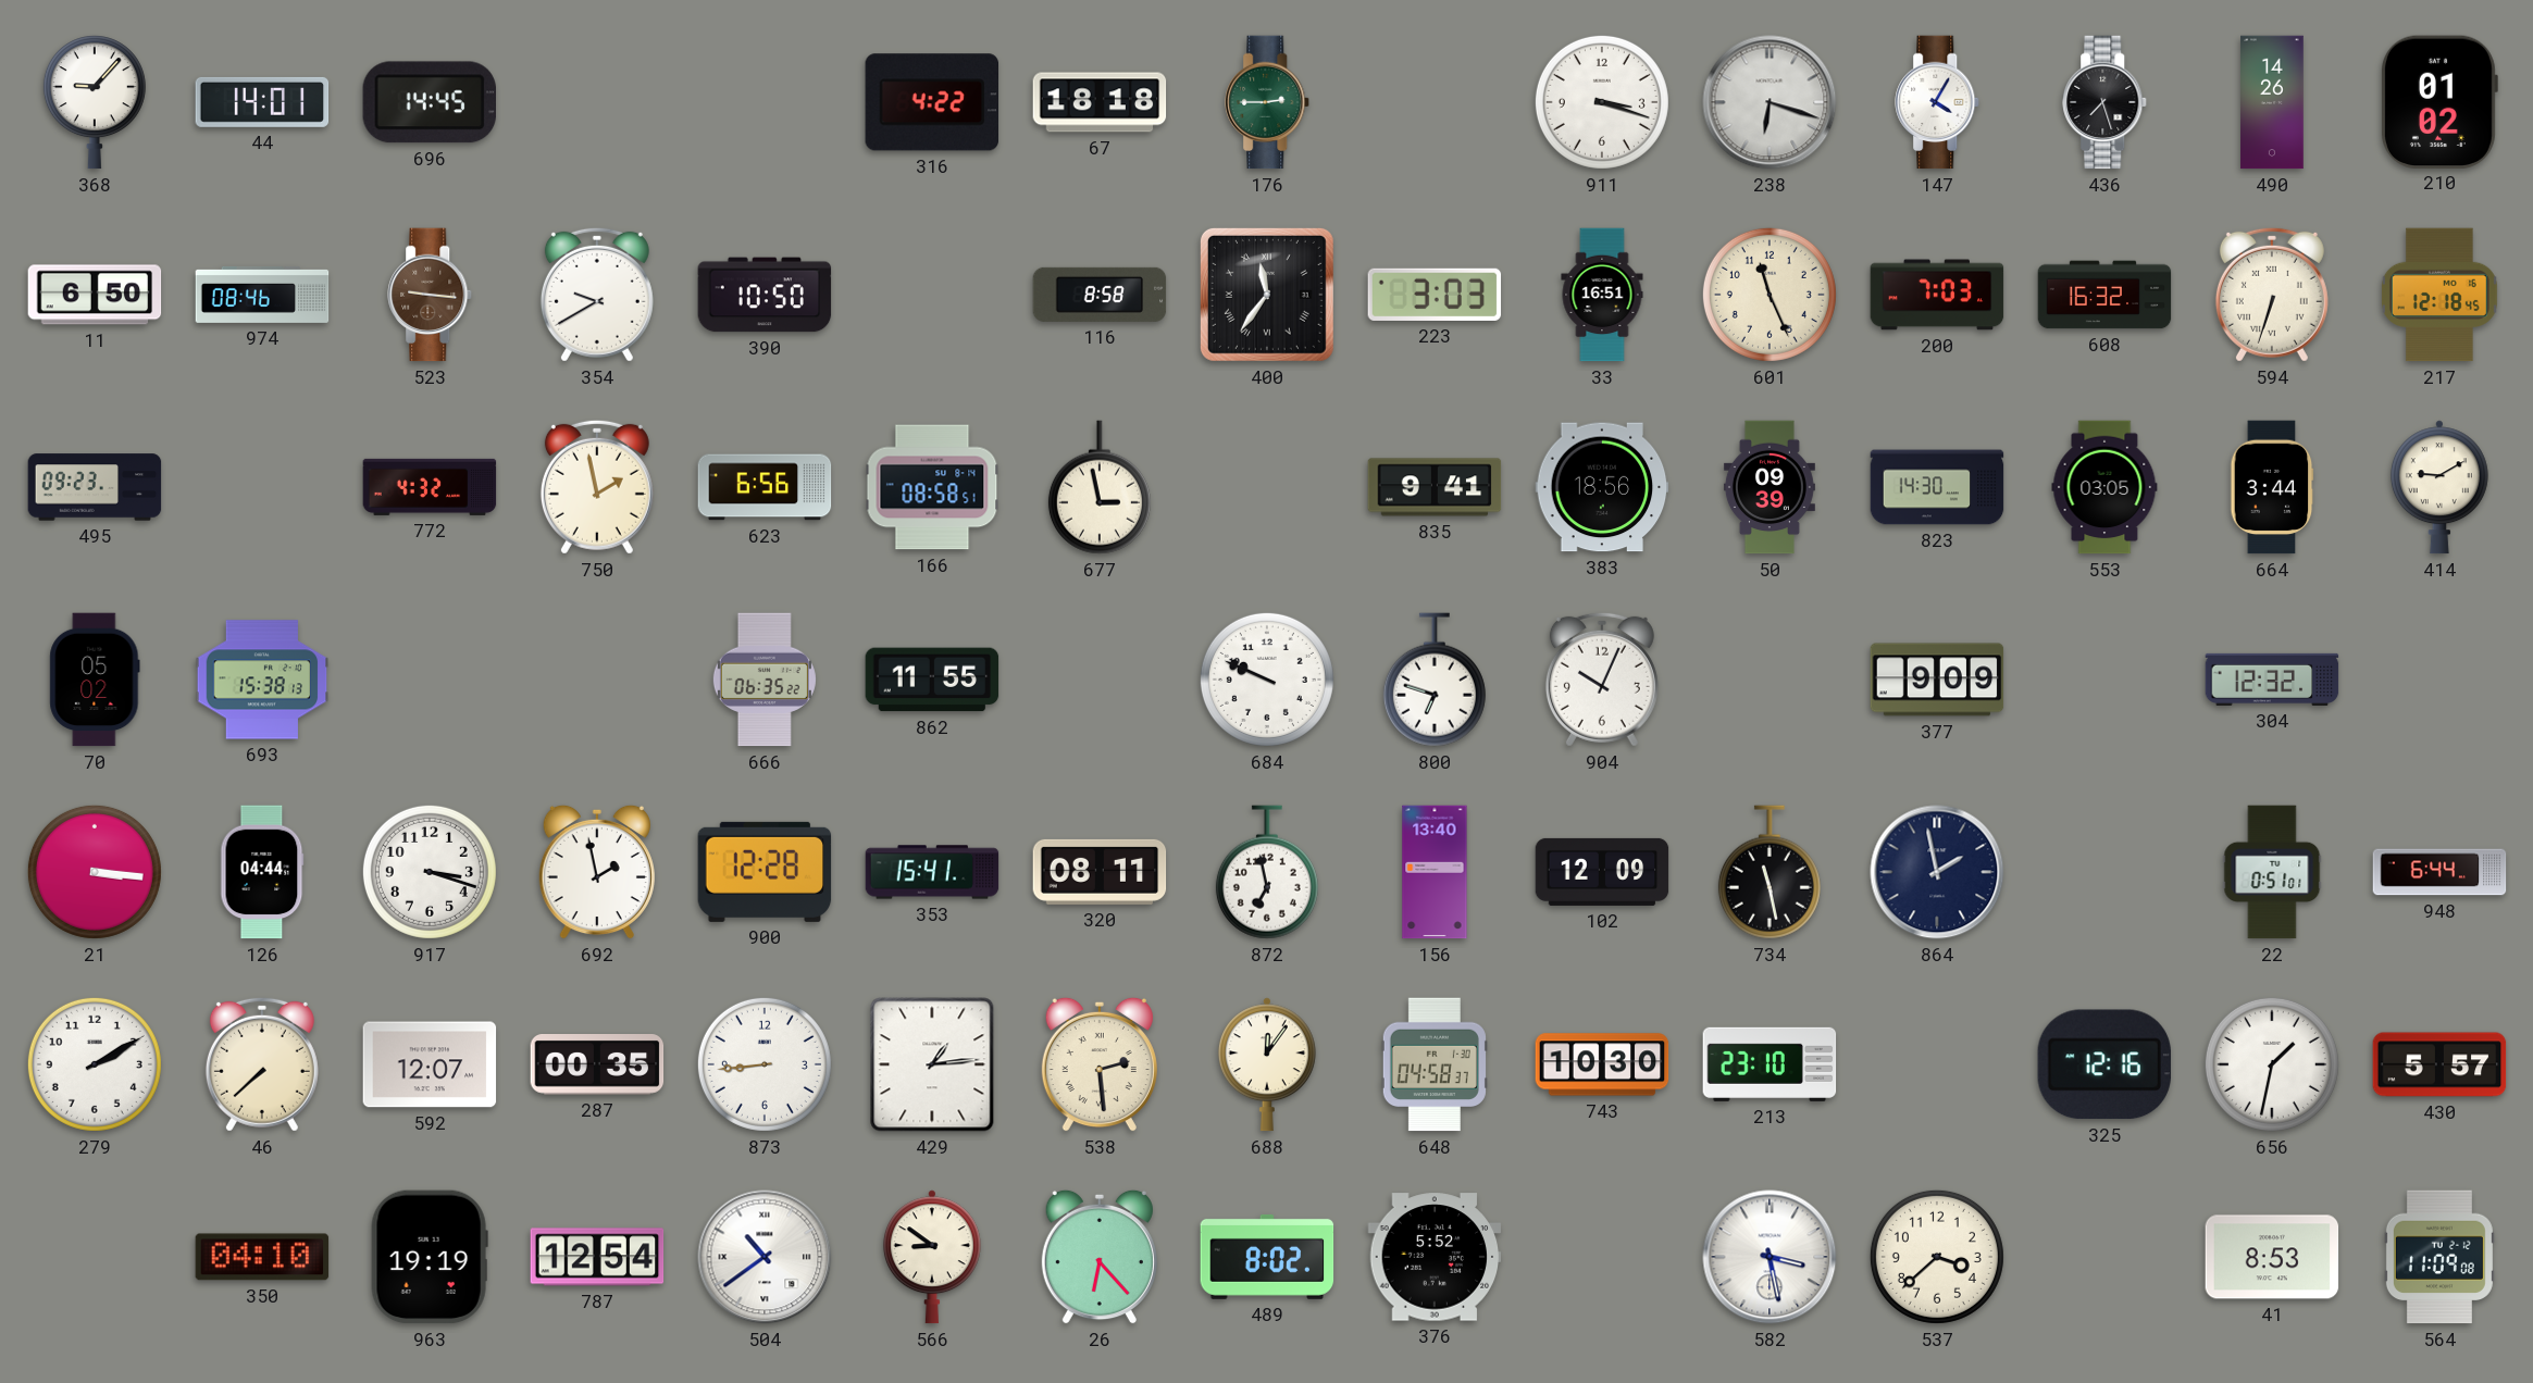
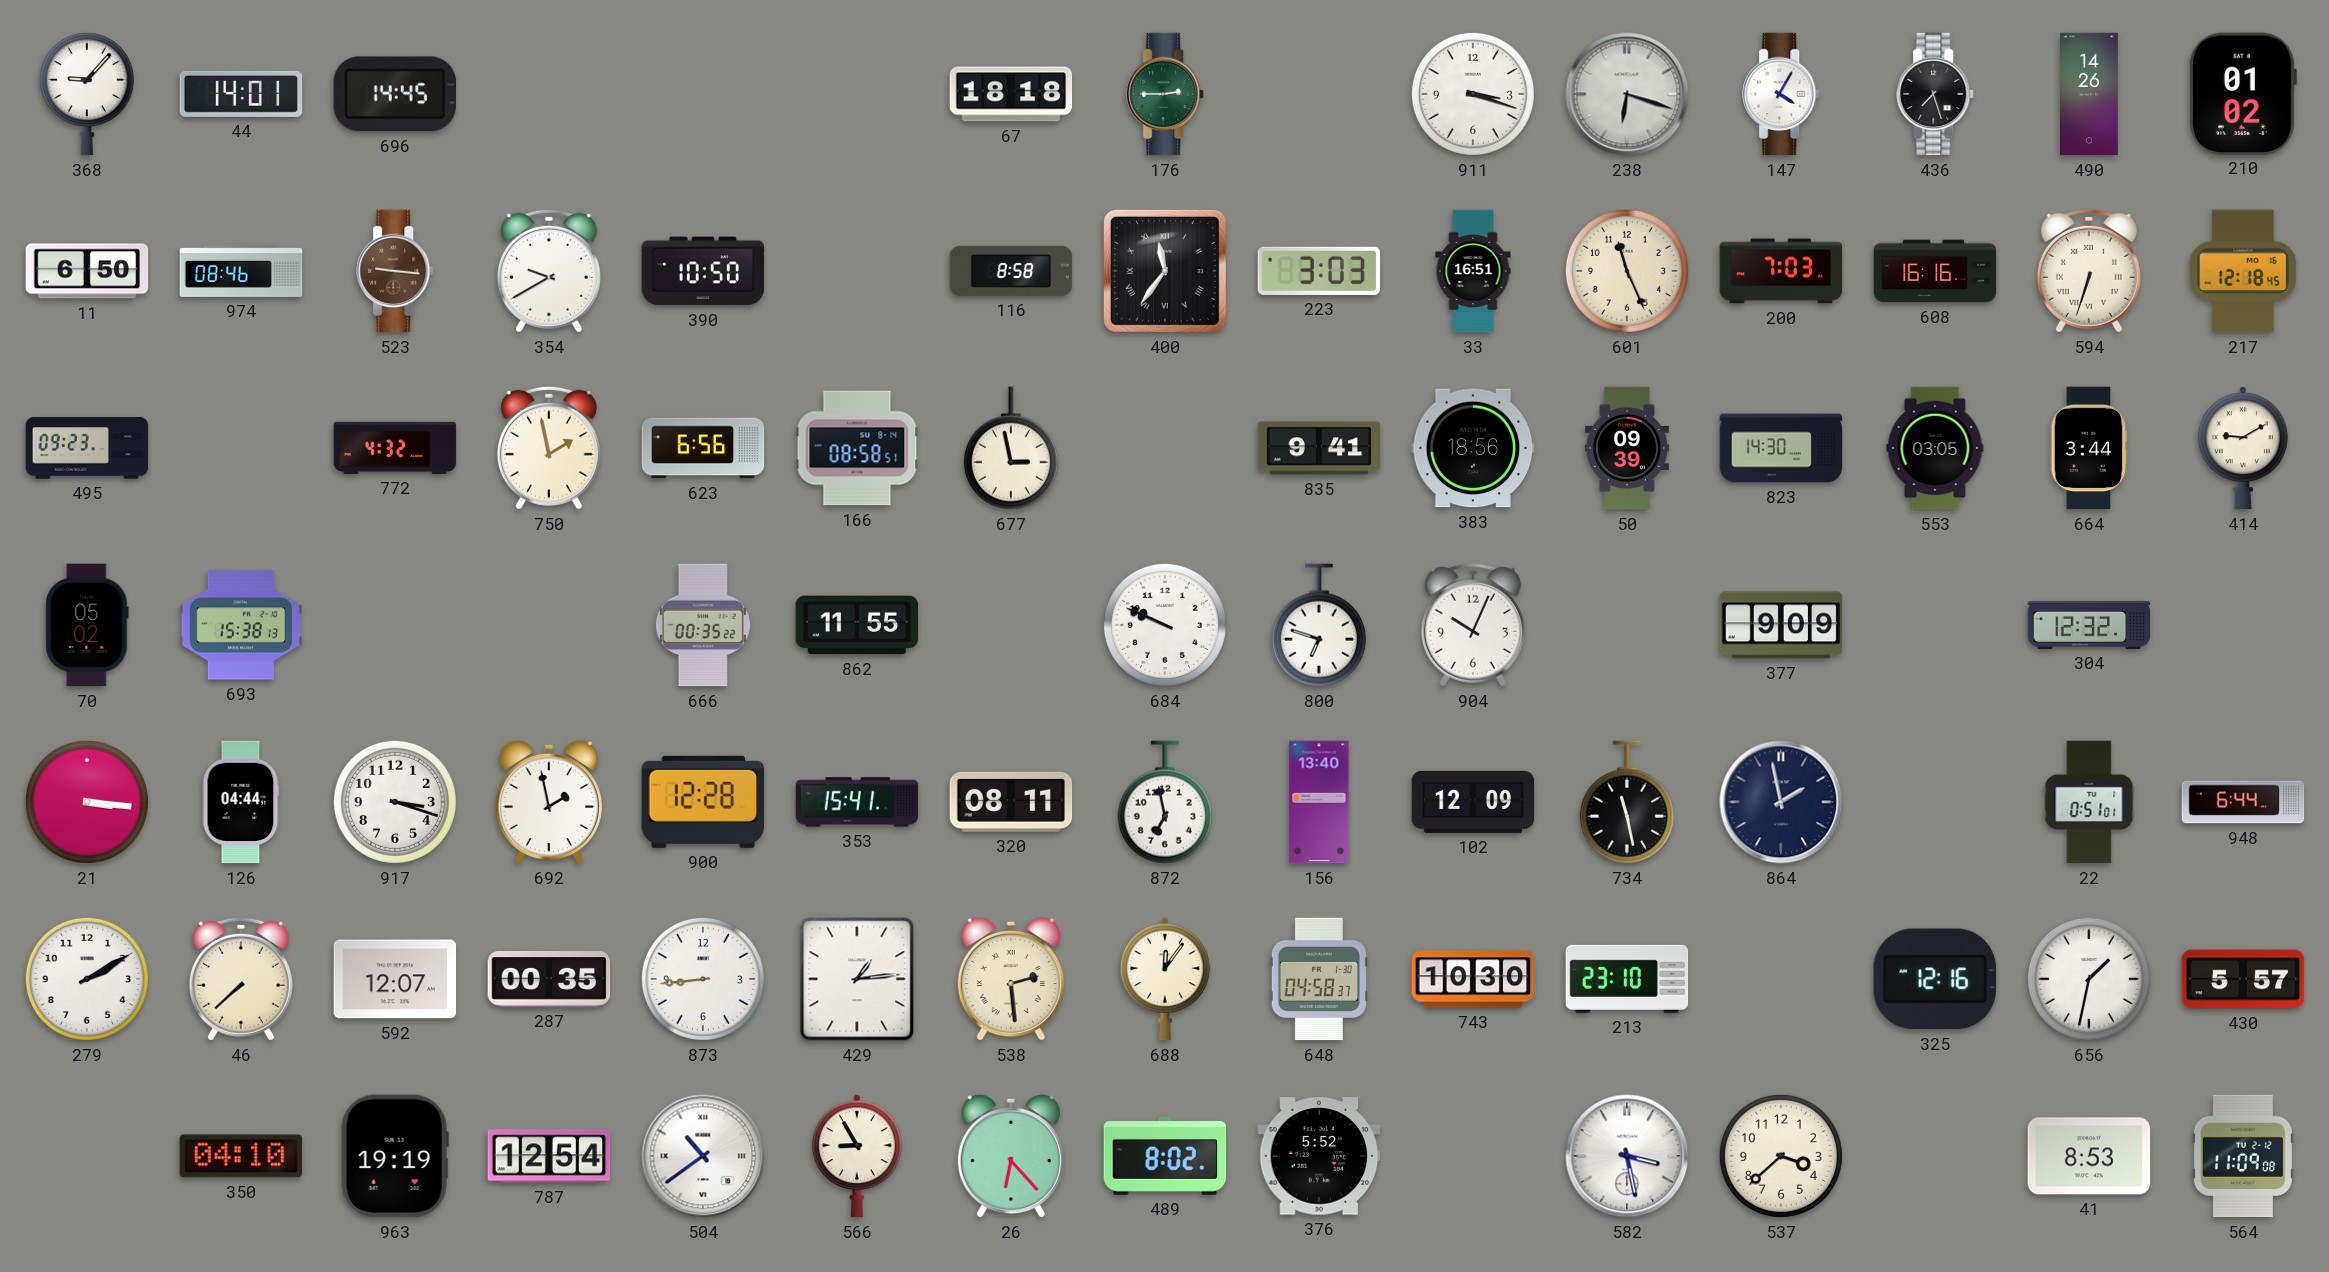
316: 4:22 -> none
608: 16:32 -> 16:16
666: 06:35 -> 00:35
566: 8:51 -> 8:55
